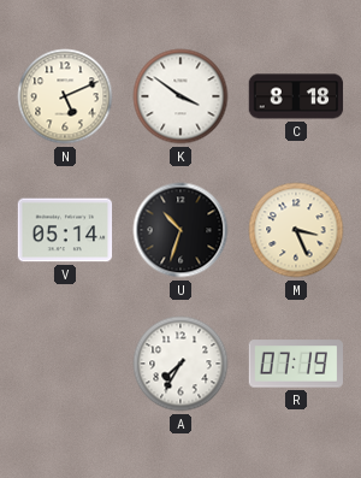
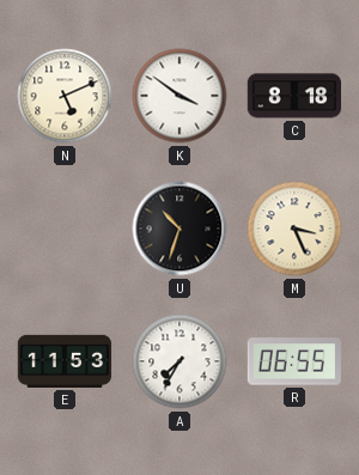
V: 05:14 -> none
E: none -> 11:53
R: 07:19 -> 06:55
